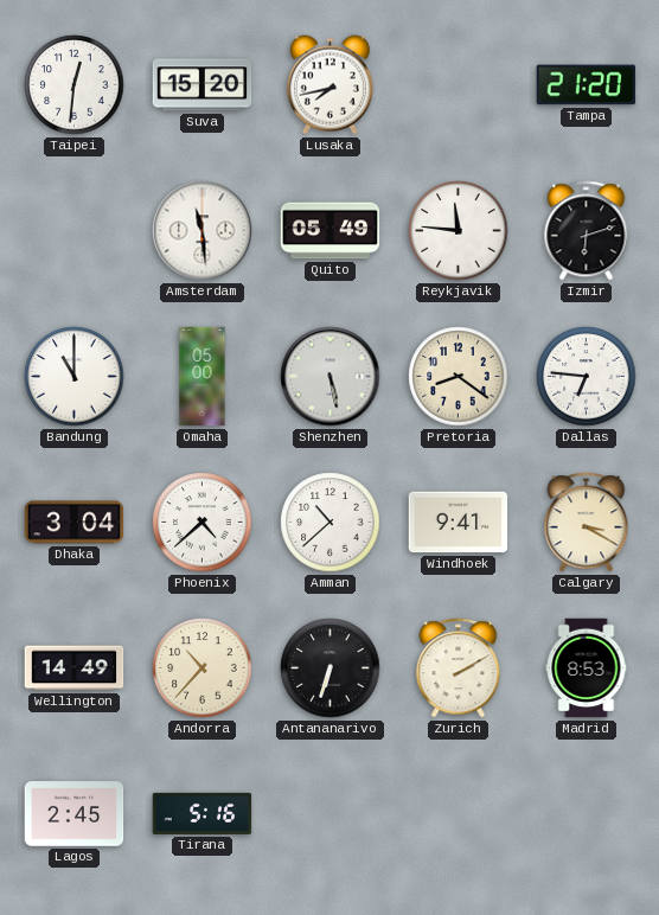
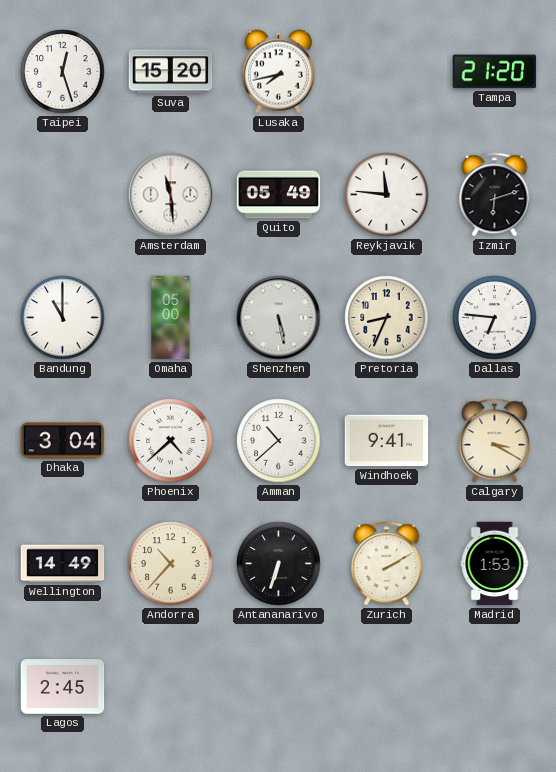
Taipei: 12:31 -> 12:27
Pretoria: 8:21 -> 8:34
Madrid: 8:53 -> 1:53
Tirana: 5:16 -> none
